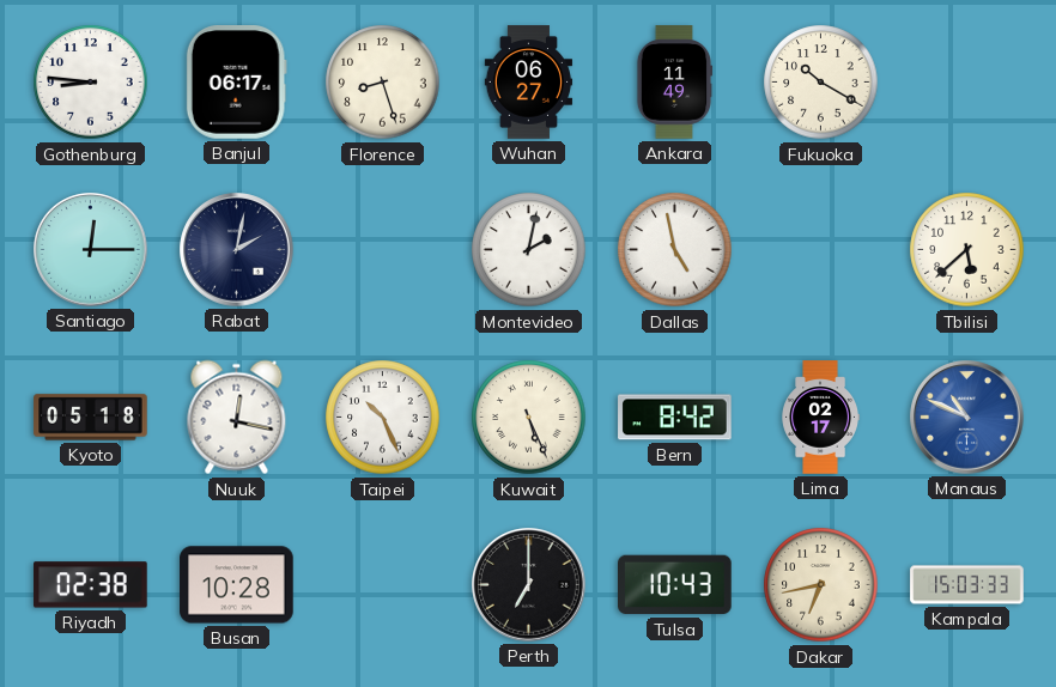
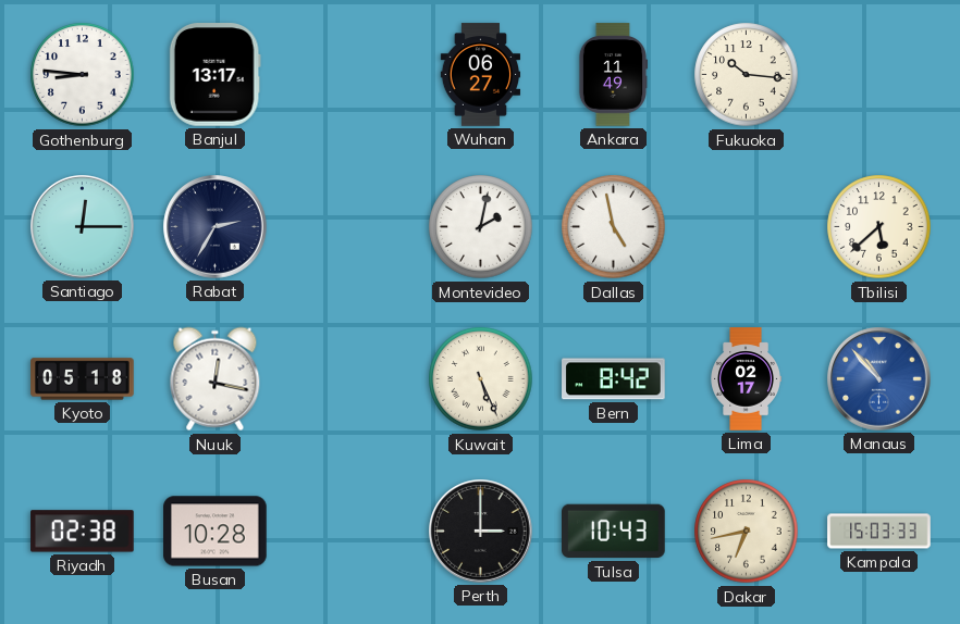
Banjul: 06:17 -> 13:17
Florence: 8:27 -> none
Fukuoka: 10:20 -> 10:16
Rabat: 2:02 -> 2:35
Taipei: 10:26 -> none
Manaus: 10:49 -> 10:53
Perth: 7:00 -> 3:00
